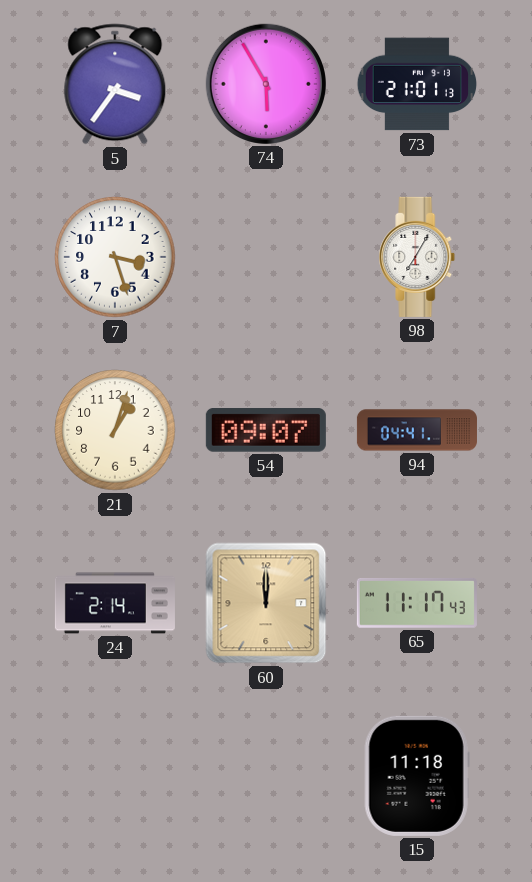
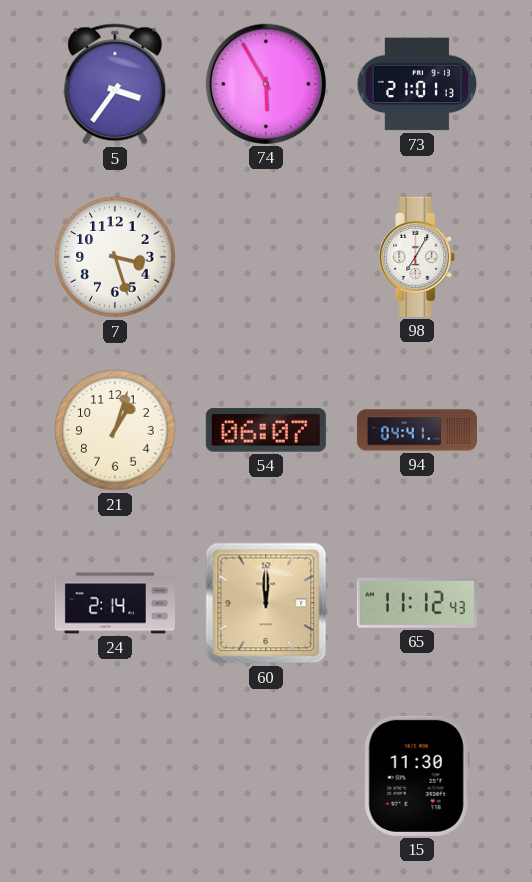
54: 09:07 -> 06:07
65: 11:17 -> 11:12
15: 11:18 -> 11:30
